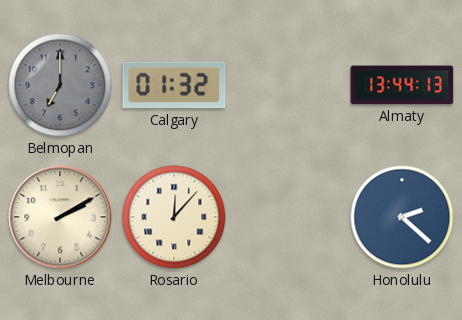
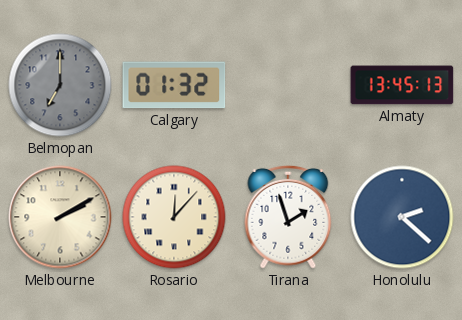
Almaty: 13:44 -> 13:45
Tirana: none -> 1:57
